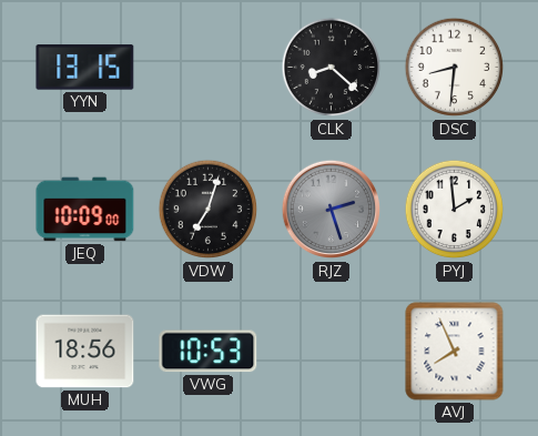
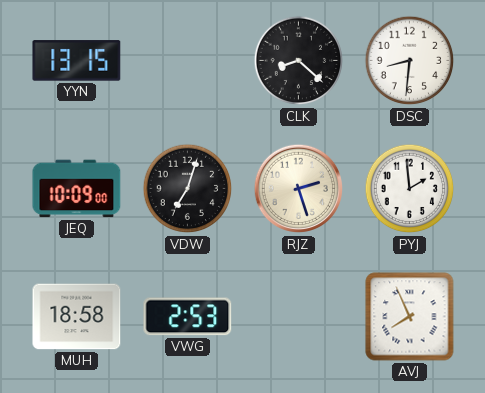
RJZ dial: grey -> cream
MUH: 18:56 -> 18:58
VWG: 10:53 -> 2:53
